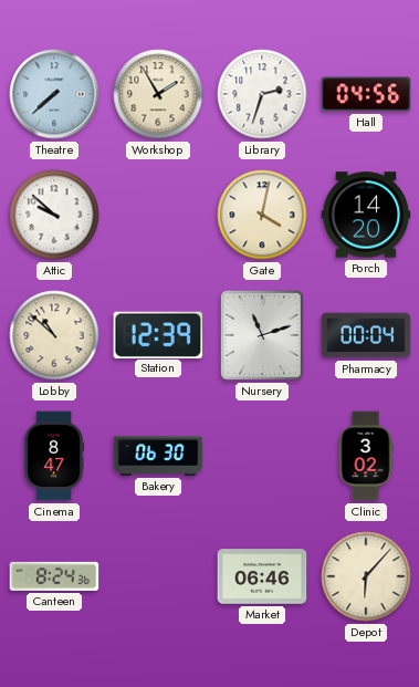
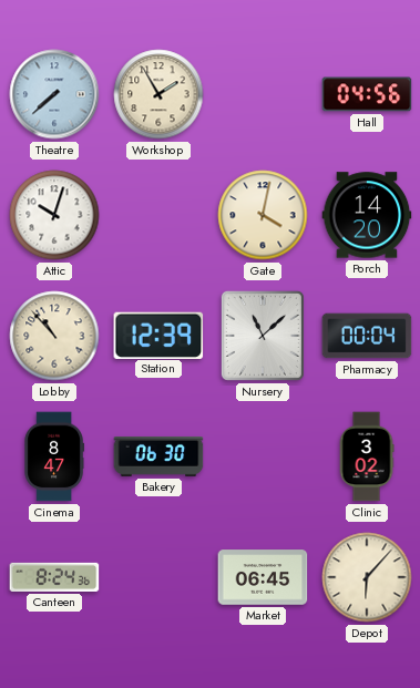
Library: 2:33 -> none
Attic: 9:52 -> 10:03
Lobby: 10:52 -> 10:53
Nursery: 11:12 -> 11:08
Market: 06:46 -> 06:45
